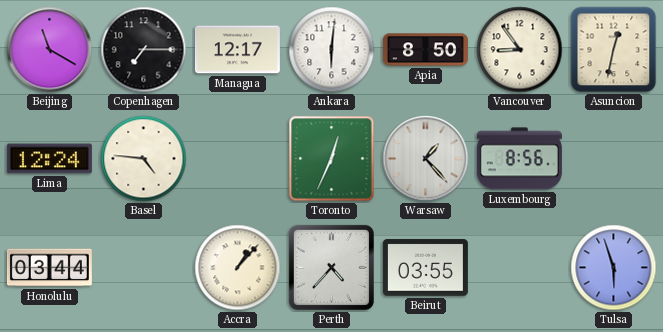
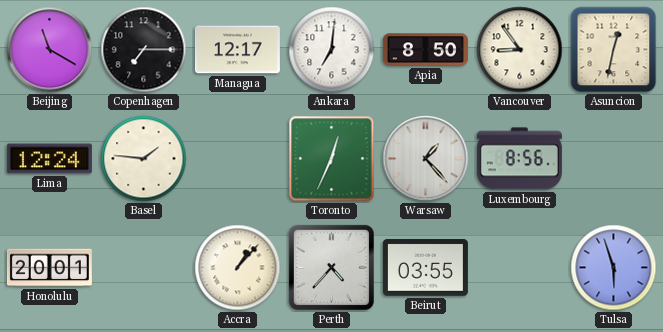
Ankara: 6:01 -> 7:01
Basel: 4:46 -> 1:46
Honolulu: 03:44 -> 20:01
